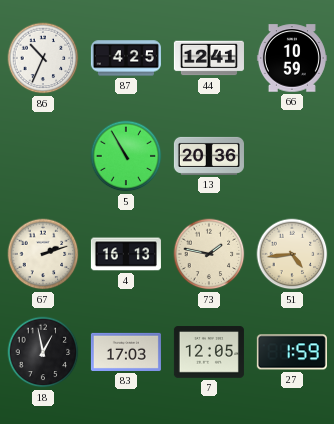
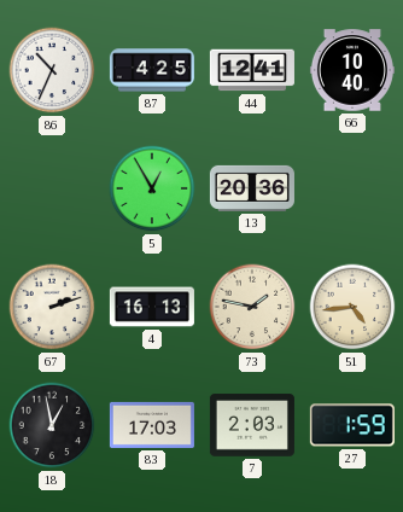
66: 10:59 -> 10:40
5: 10:55 -> 12:55
7: 12:05 -> 2:03
